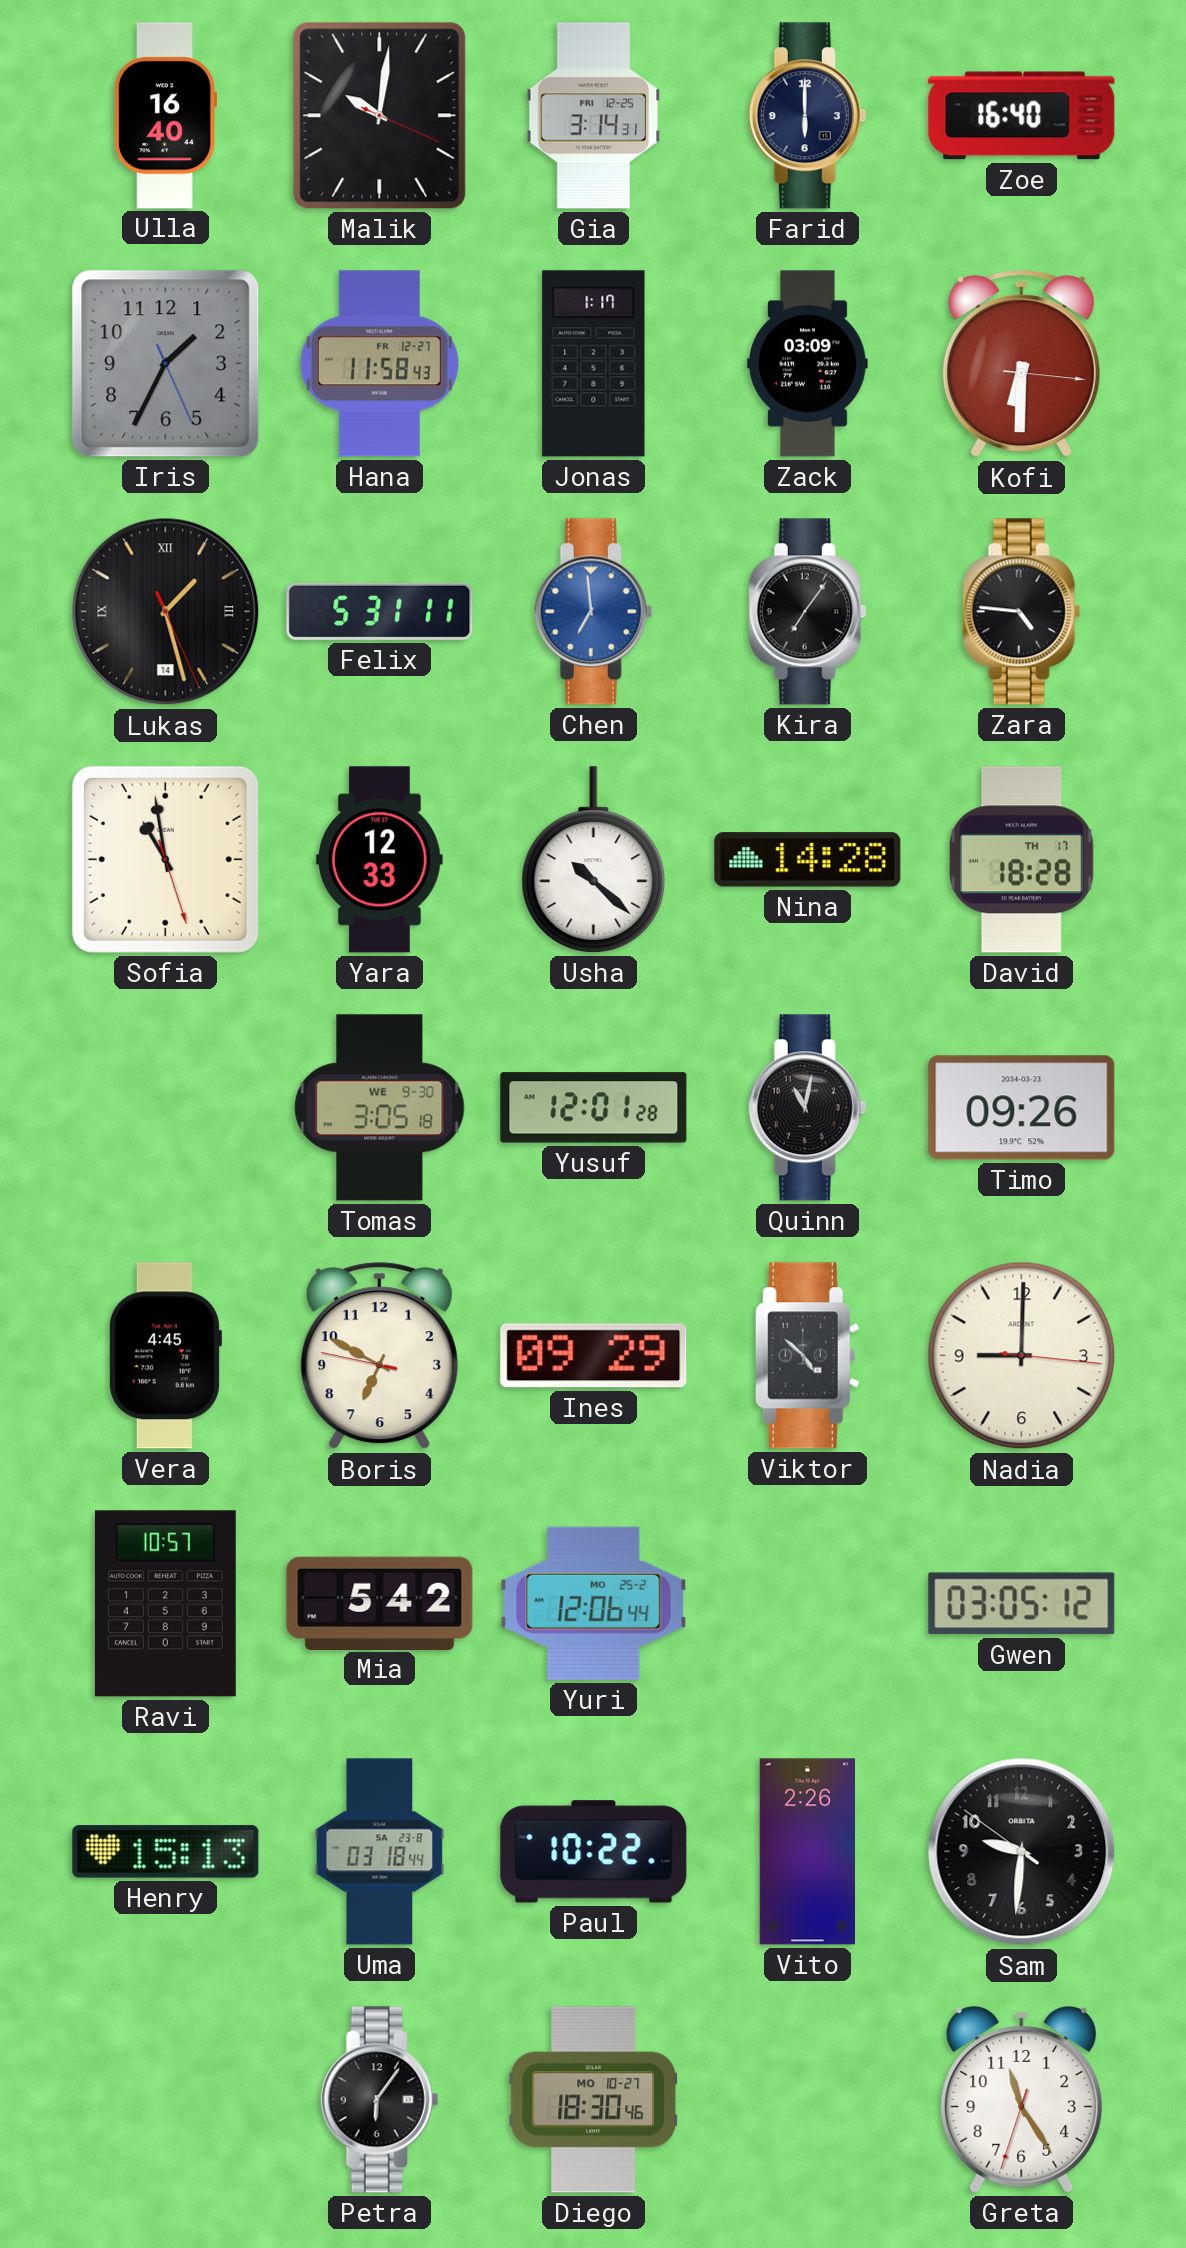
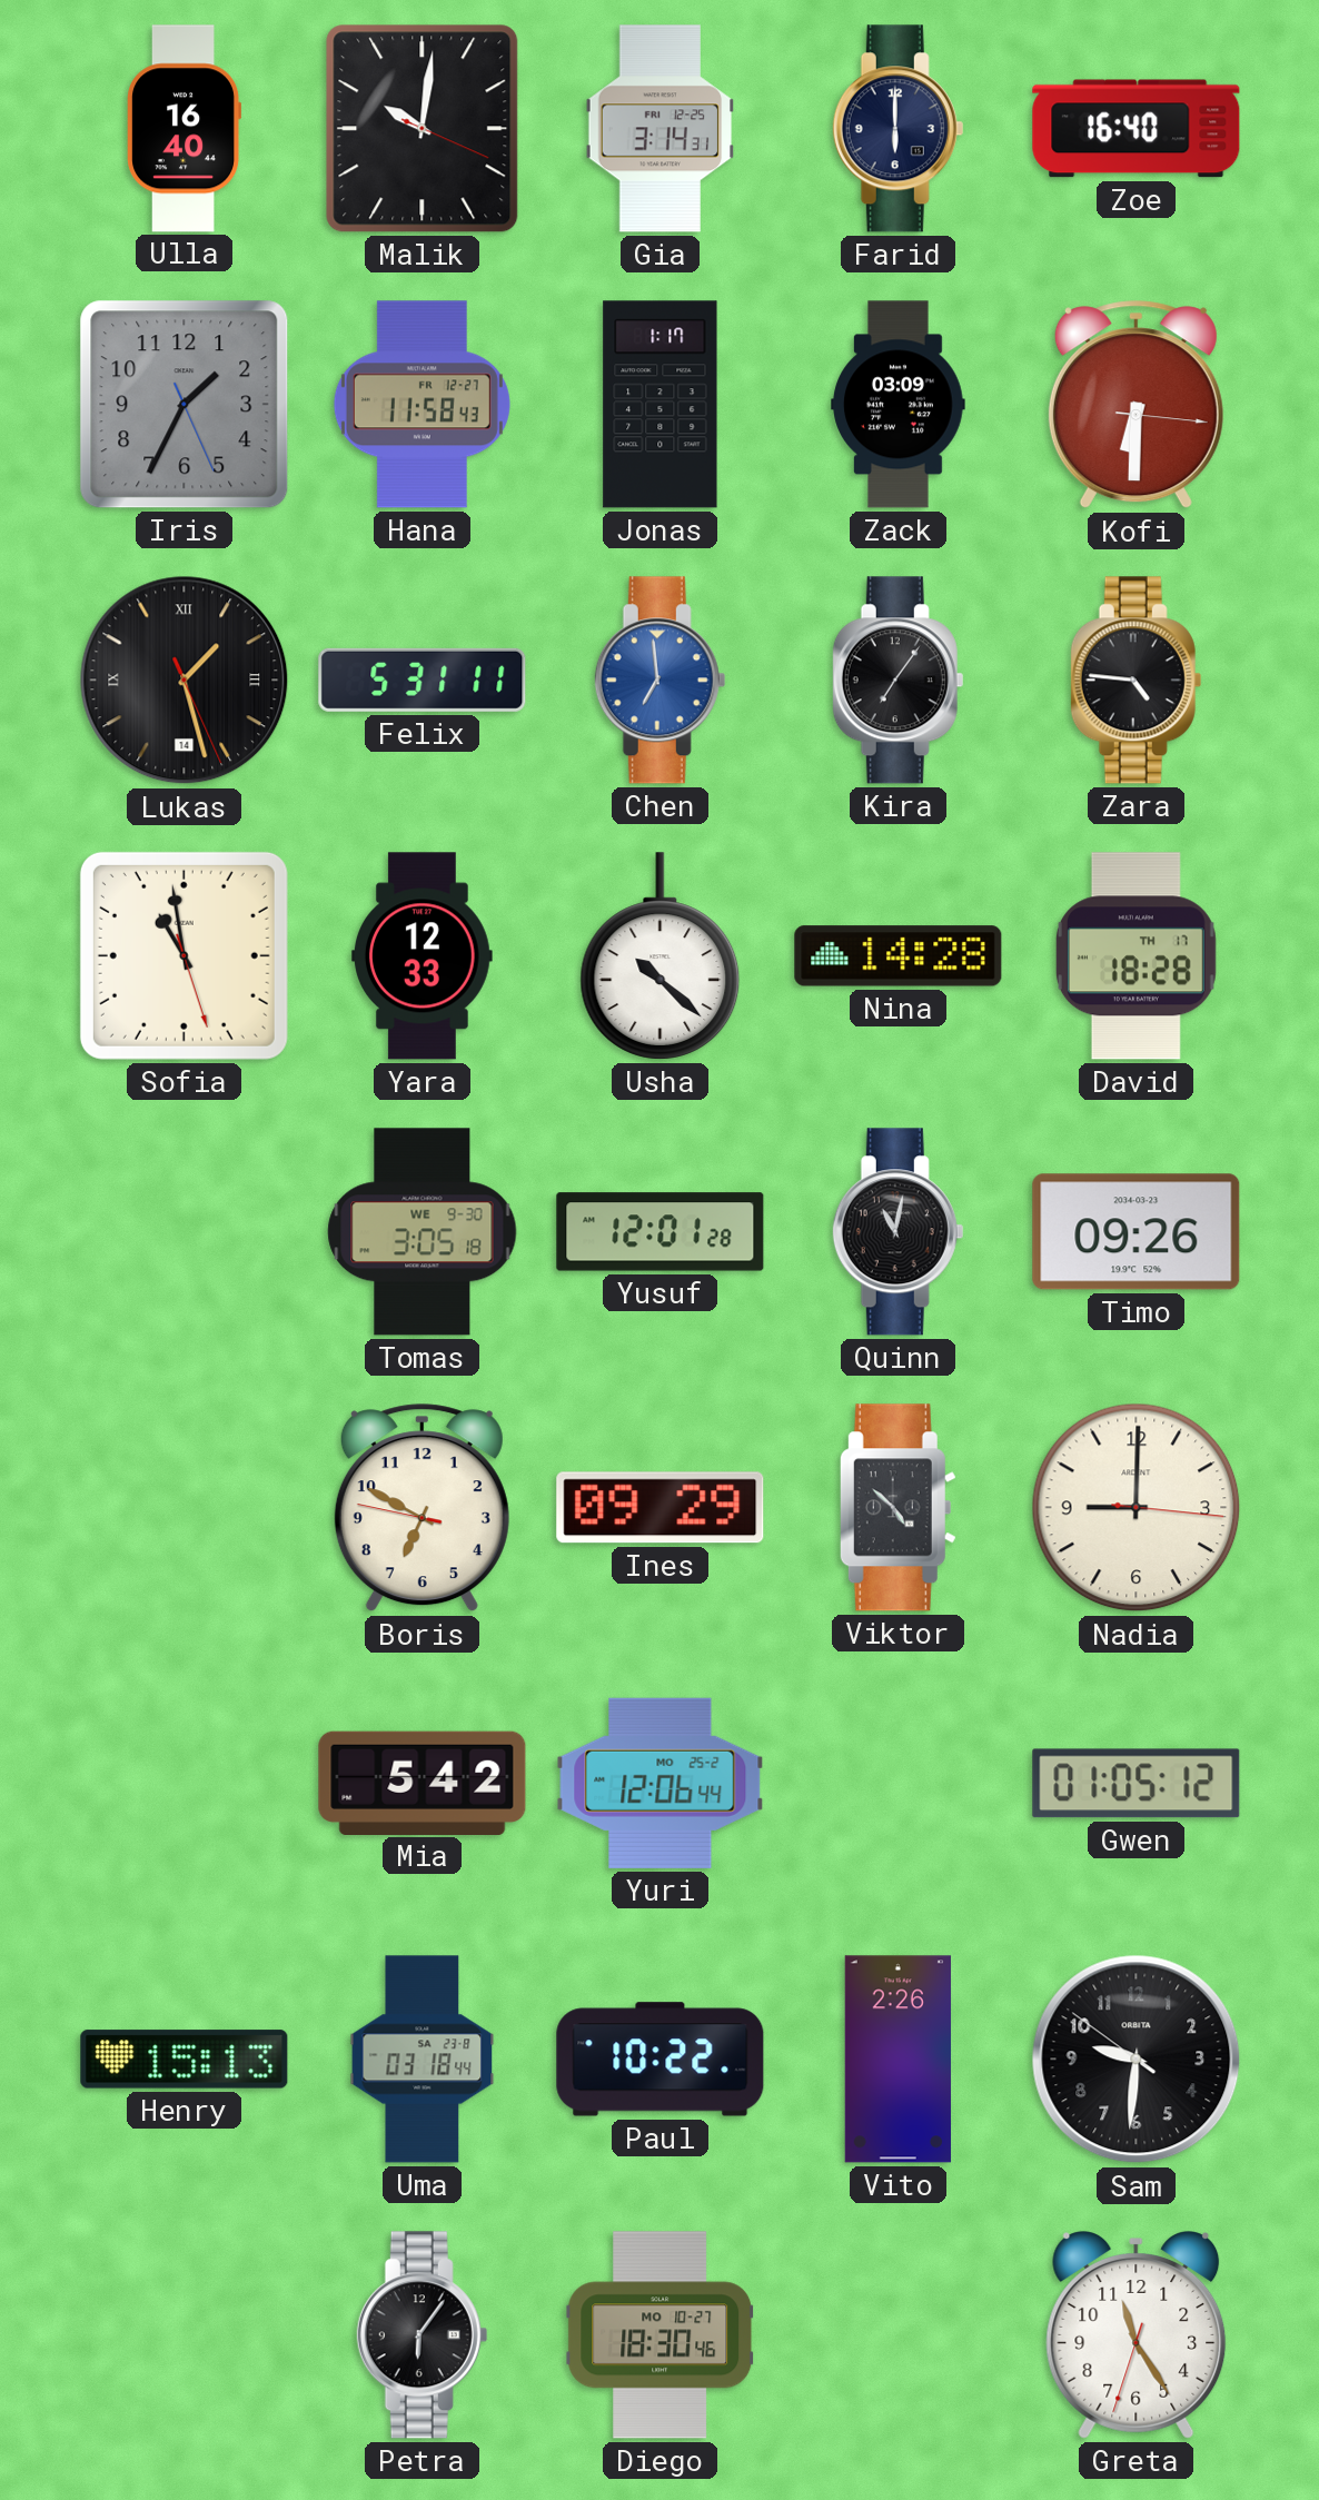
Vera: 4:45 -> none
Ravi: 10:57 -> none
Gwen: 03:05 -> 01:05
